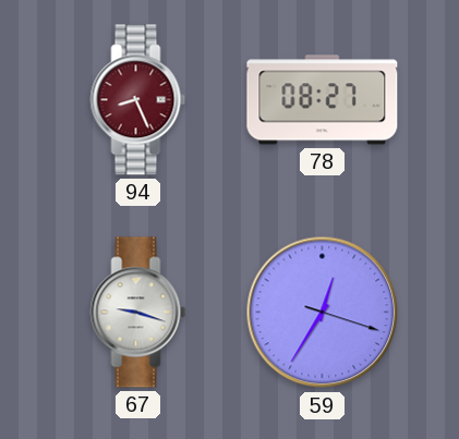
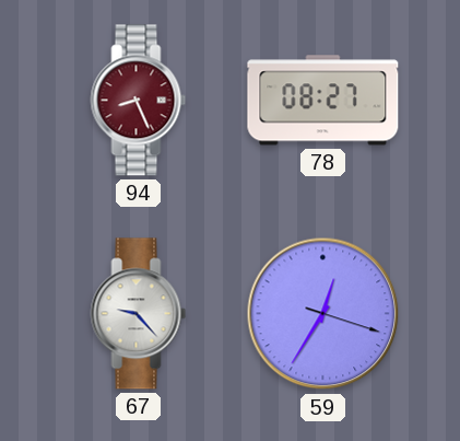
67: 9:18 -> 9:23
